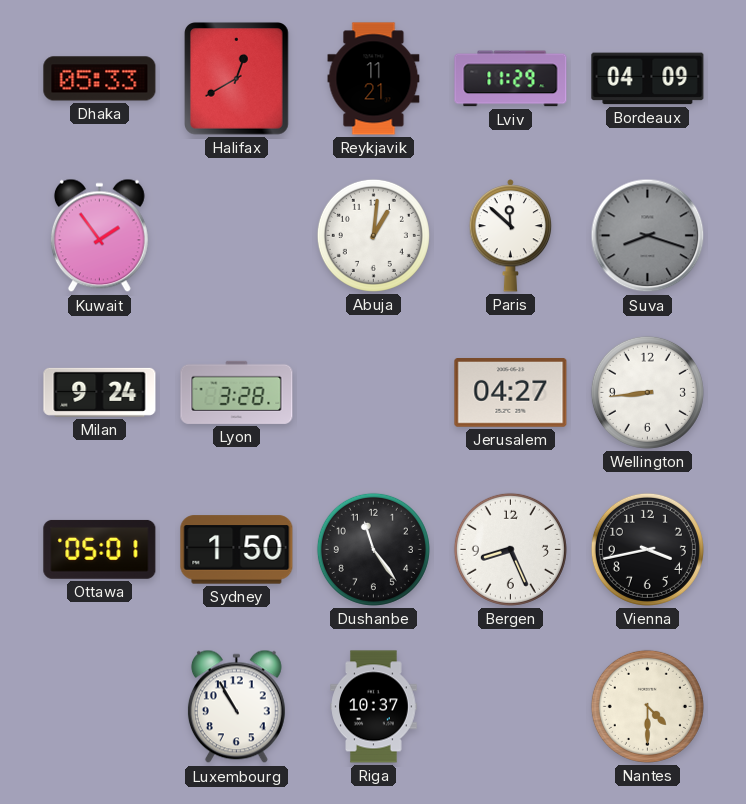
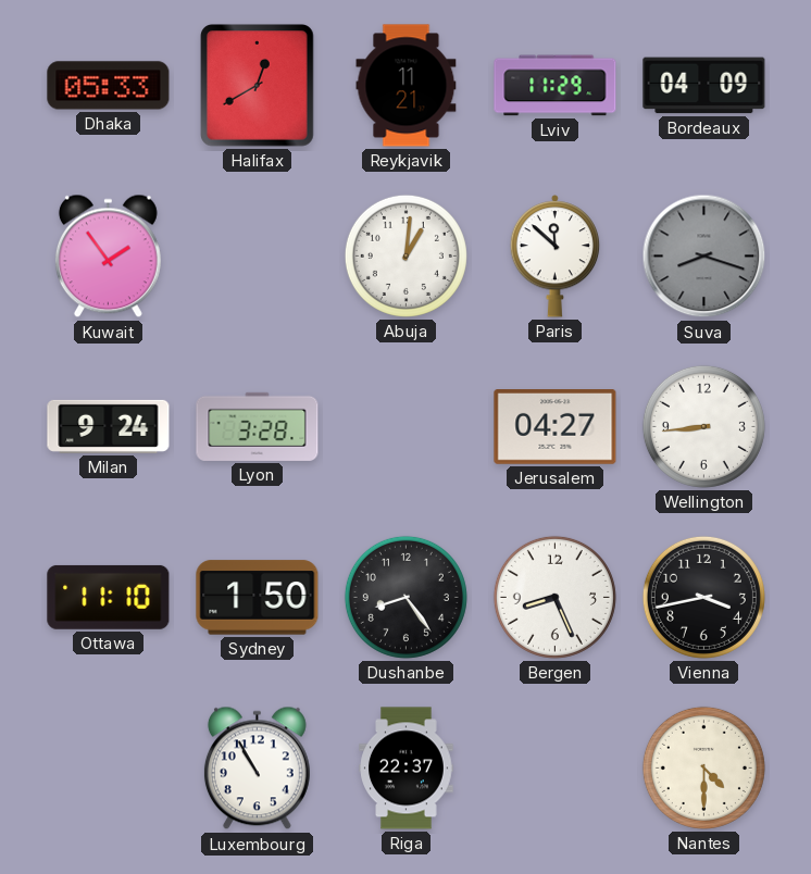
Ottawa: 05:01 -> 11:10
Dushanbe: 11:24 -> 8:24
Riga: 10:37 -> 22:37
